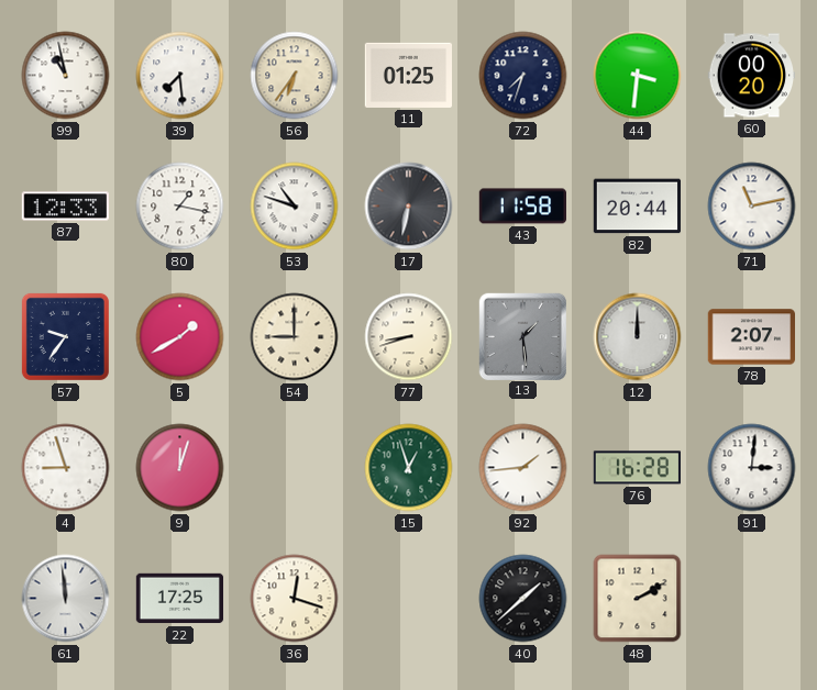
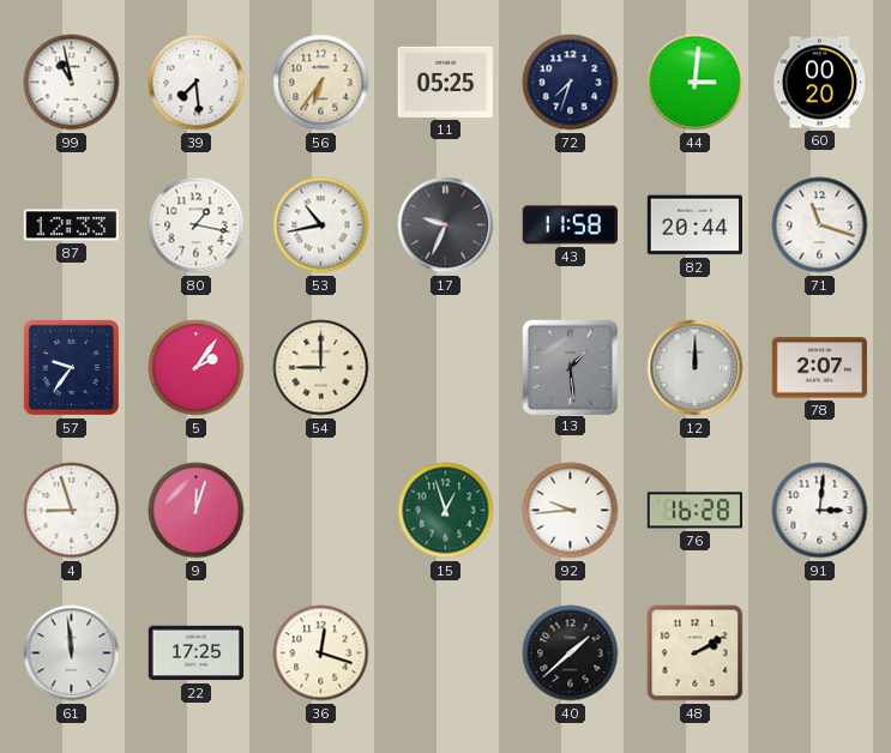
11: 01:25 -> 05:25
44: 3:31 -> 3:01
53: 10:48 -> 10:43
17: 6:32 -> 9:34
71: 11:13 -> 11:18
5: 1:40 -> 2:06
77: 8:42 -> none
92: 1:44 -> 9:44
